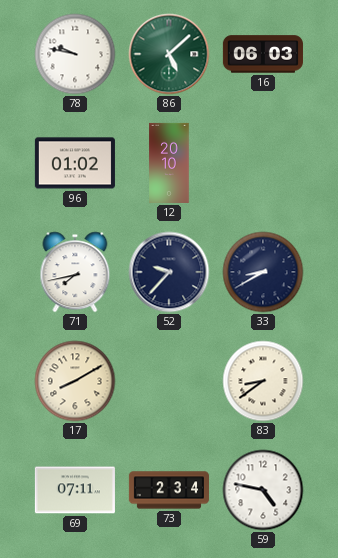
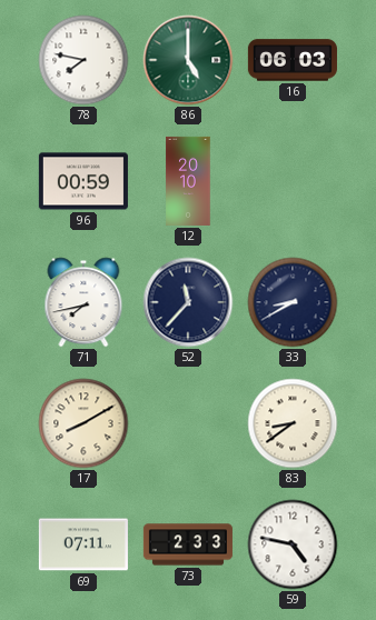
78: 9:47 -> 7:47
86: 5:08 -> 5:00
96: 01:02 -> 00:59
52: 9:37 -> 11:37
73: 2:34 -> 2:33
